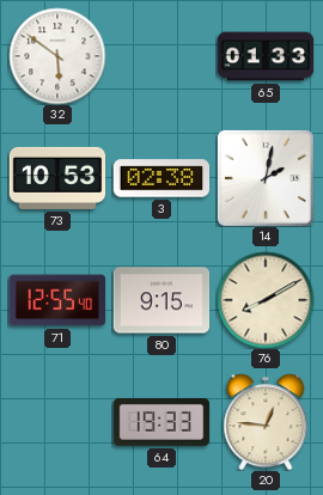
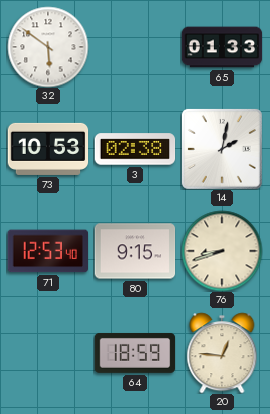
71: 12:55 -> 12:53
76: 8:10 -> 8:42
64: 19:33 -> 18:59
